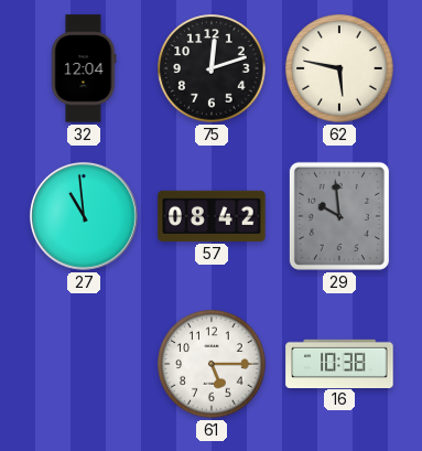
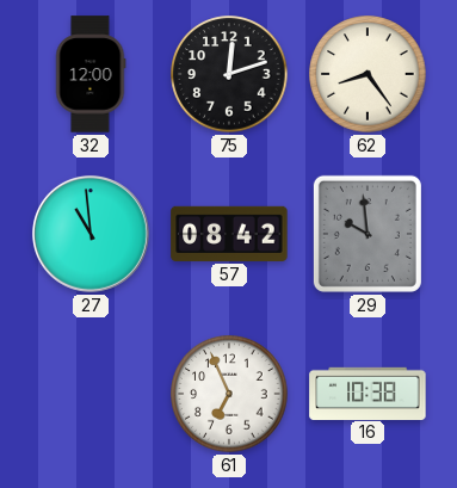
32: 12:04 -> 12:00
62: 5:47 -> 8:24
61: 5:15 -> 6:56
